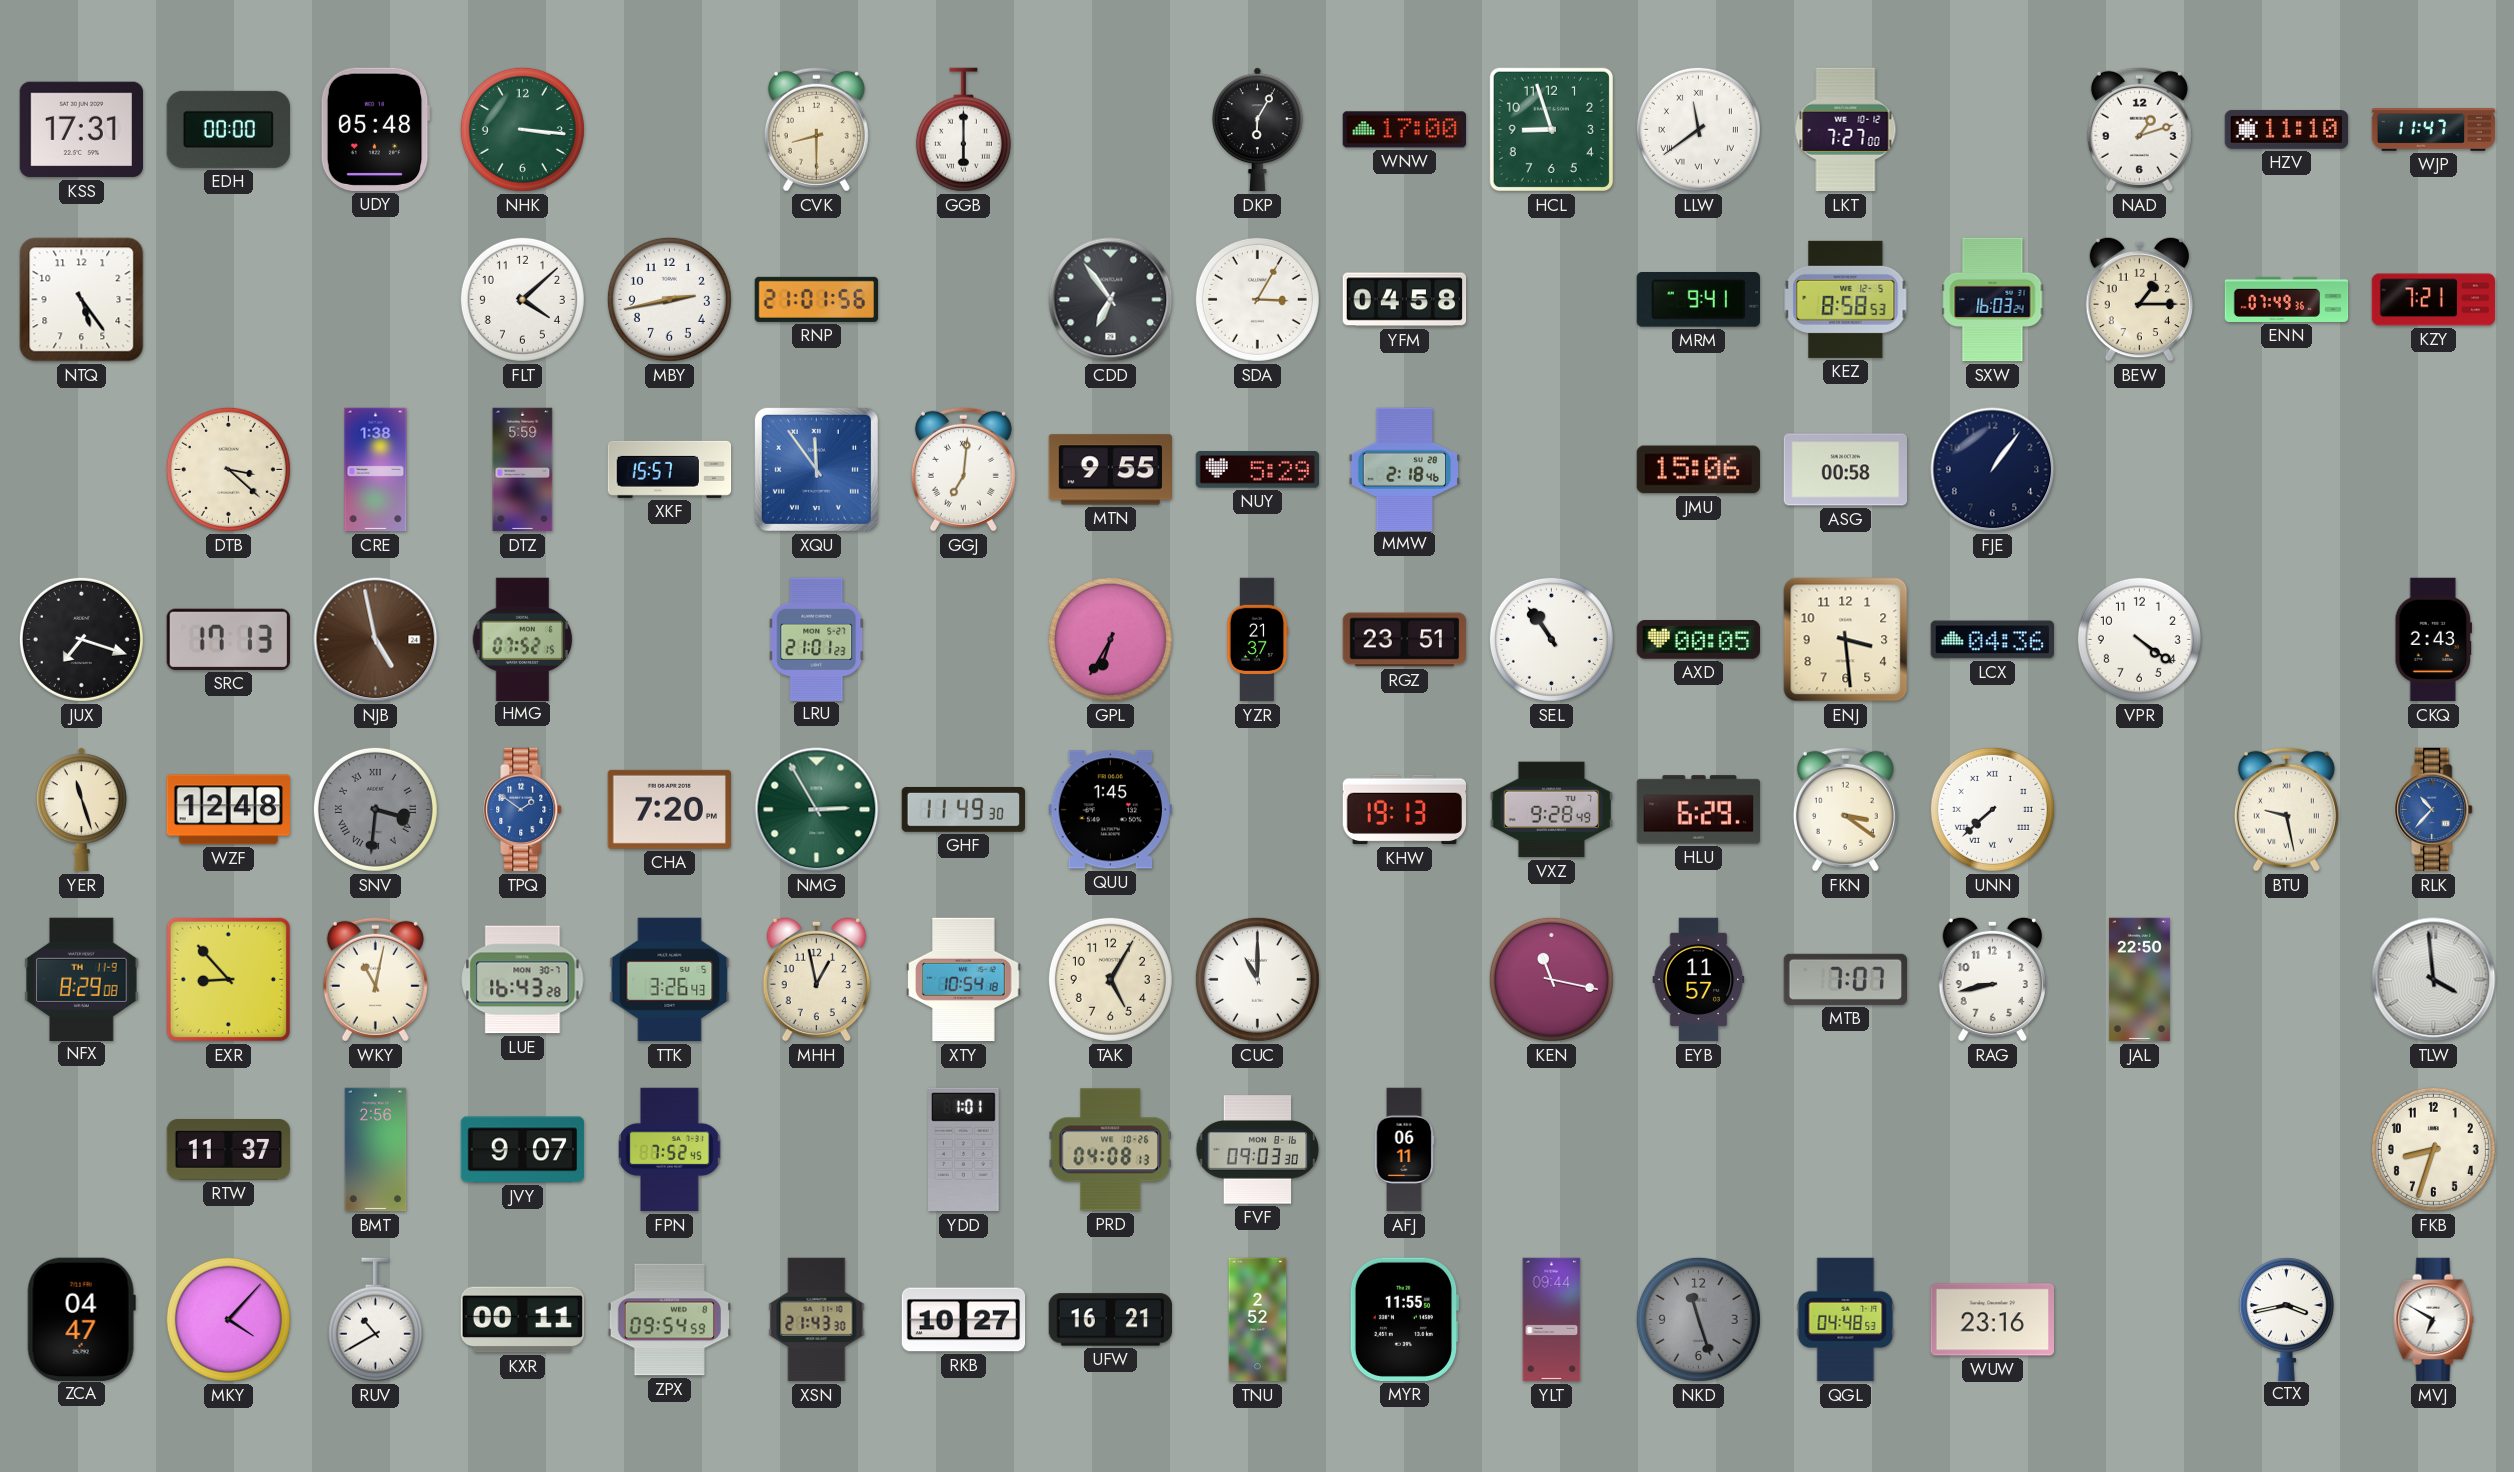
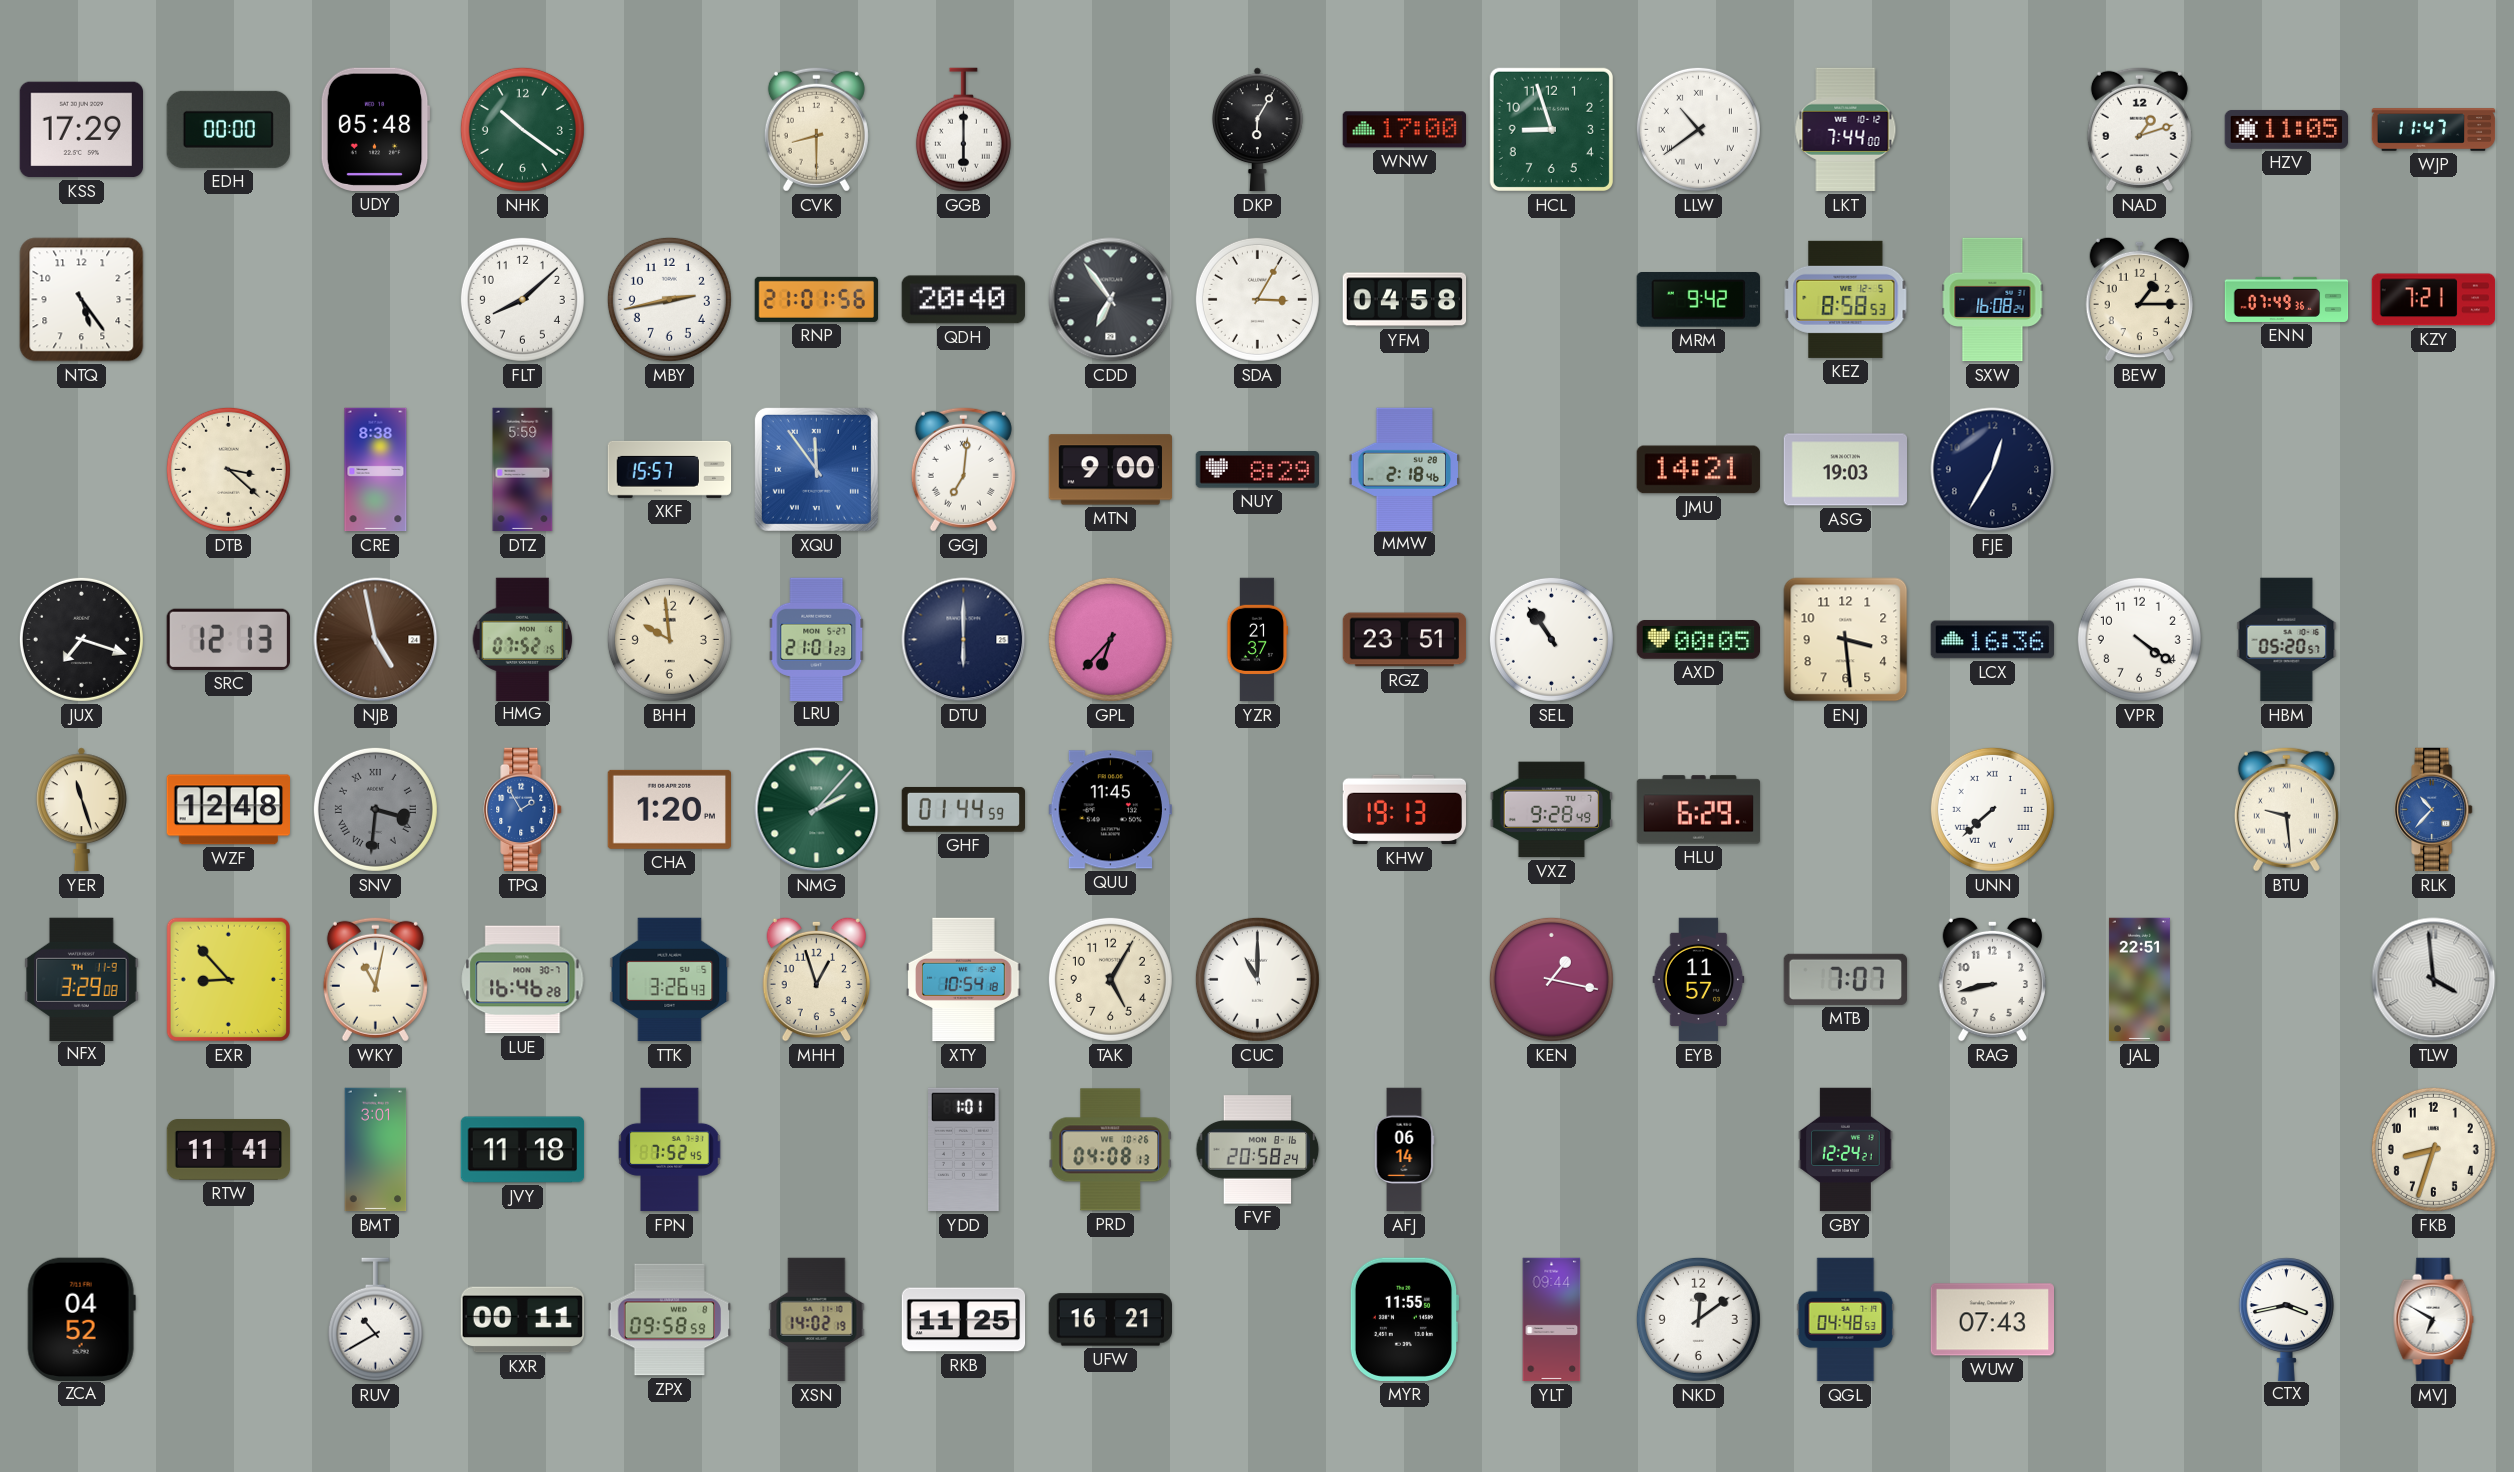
KSS: 17:31 -> 17:29
NHK: 3:16 -> 10:21
LLW: 11:39 -> 10:39
LKT: 7:27 -> 7:44
HZV: 11:10 -> 11:05
FLT: 4:08 -> 8:08
QDH: none -> 20:40
MRM: 9:41 -> 9:42
SXW: 16:03 -> 16:08
CRE: 1:38 -> 8:38
MTN: 9:55 -> 9:00
NUY: 5:29 -> 8:29
JMU: 15:06 -> 14:21
ASG: 00:58 -> 19:03
FJE: 1:06 -> 12:35
SRC: 17:13 -> 12:13
BHH: none -> 9:59
DTU: none -> 6:00
GPL: 6:35 -> 6:37
LCX: 04:36 -> 16:36
HBM: none -> 05:20
CKQ: 2:43 -> none
TPQ: 1:51 -> 1:55
CHA: 7:20 -> 1:20
NMG: 2:55 -> 2:07
GHF: 11:49 -> 01:44
QUU: 1:45 -> 11:45
FKN: 3:21 -> none
BTU: 9:28 -> 9:29
NFX: 8:29 -> 3:29
LUE: 16:43 -> 16:46
MHH: 12:58 -> 12:57
KEN: 11:17 -> 1:17
JAL: 22:50 -> 22:51
RTW: 11:37 -> 11:41
BMT: 2:56 -> 3:01
JVY: 9:07 -> 11:18
FVF: 09:03 -> 20:58
AFJ: 06:11 -> 06:14
GBY: none -> 12:24
ZCA: 04:47 -> 04:52
MKY: 4:07 -> none
ZPX: 09:54 -> 09:58
XSN: 21:43 -> 14:02
RKB: 10:27 -> 11:25
TNU: 2:52 -> none
NKD: 11:27 -> 12:09
NKD dial: grey -> white
WUW: 23:16 -> 07:43
